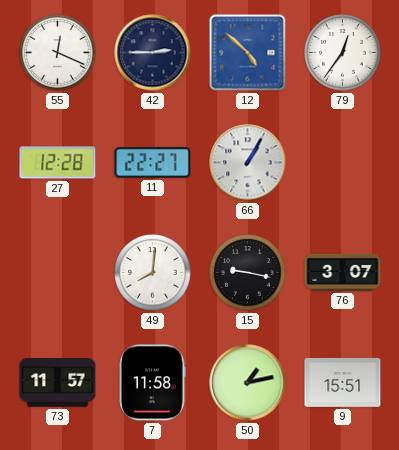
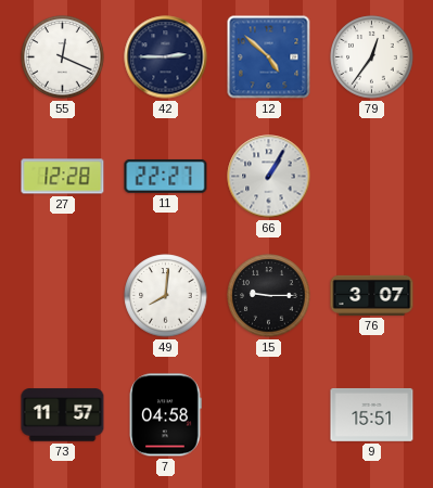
15: 9:17 -> 9:15
7: 11:58 -> 04:58
50: 1:13 -> none
